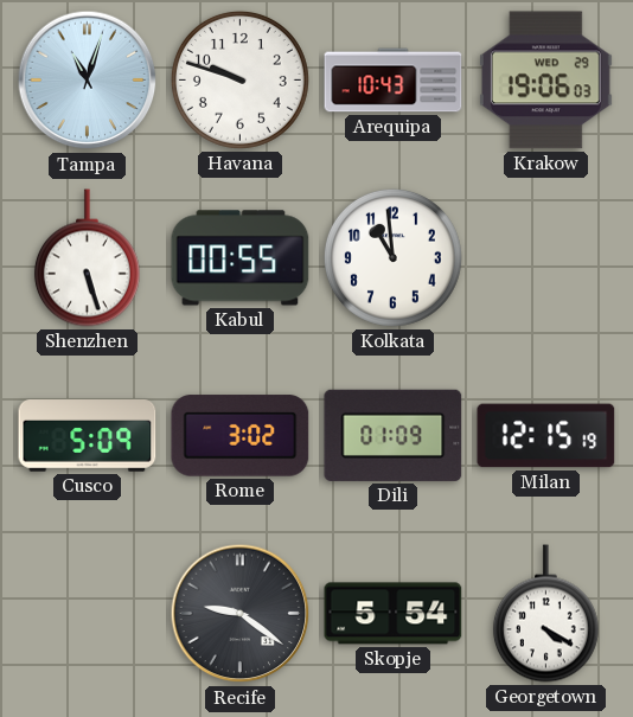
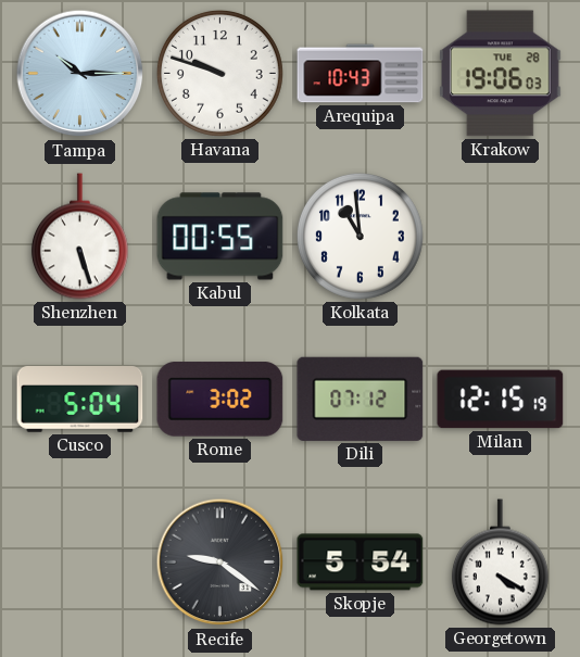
Tampa: 11:03 -> 10:15
Krakow date: WED 29 -> TUE 28
Cusco: 5:09 -> 5:04
Dili: 01:09 -> 07:12
